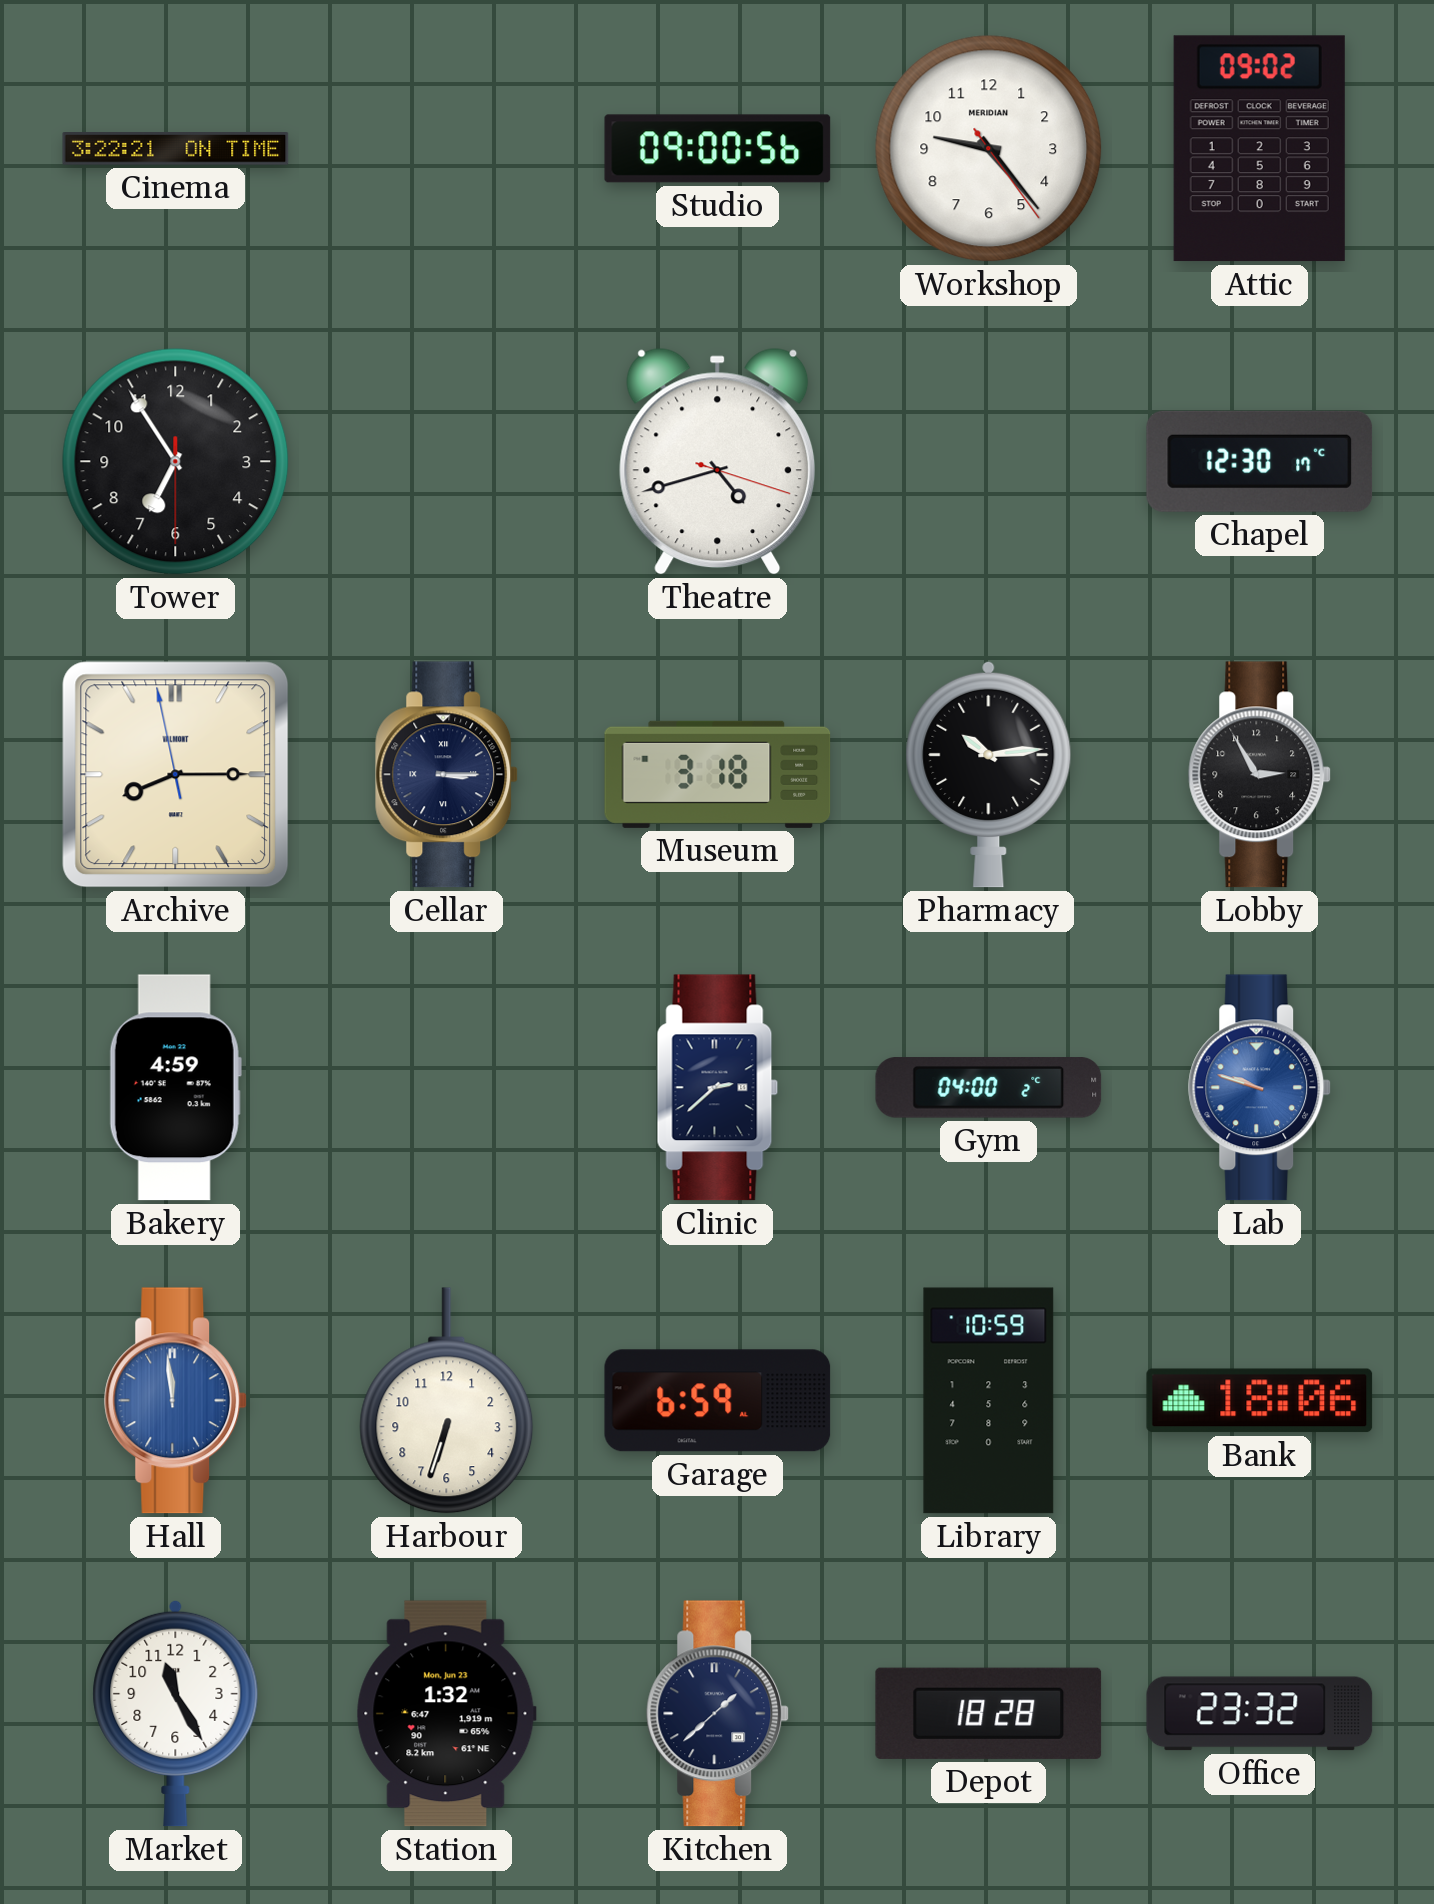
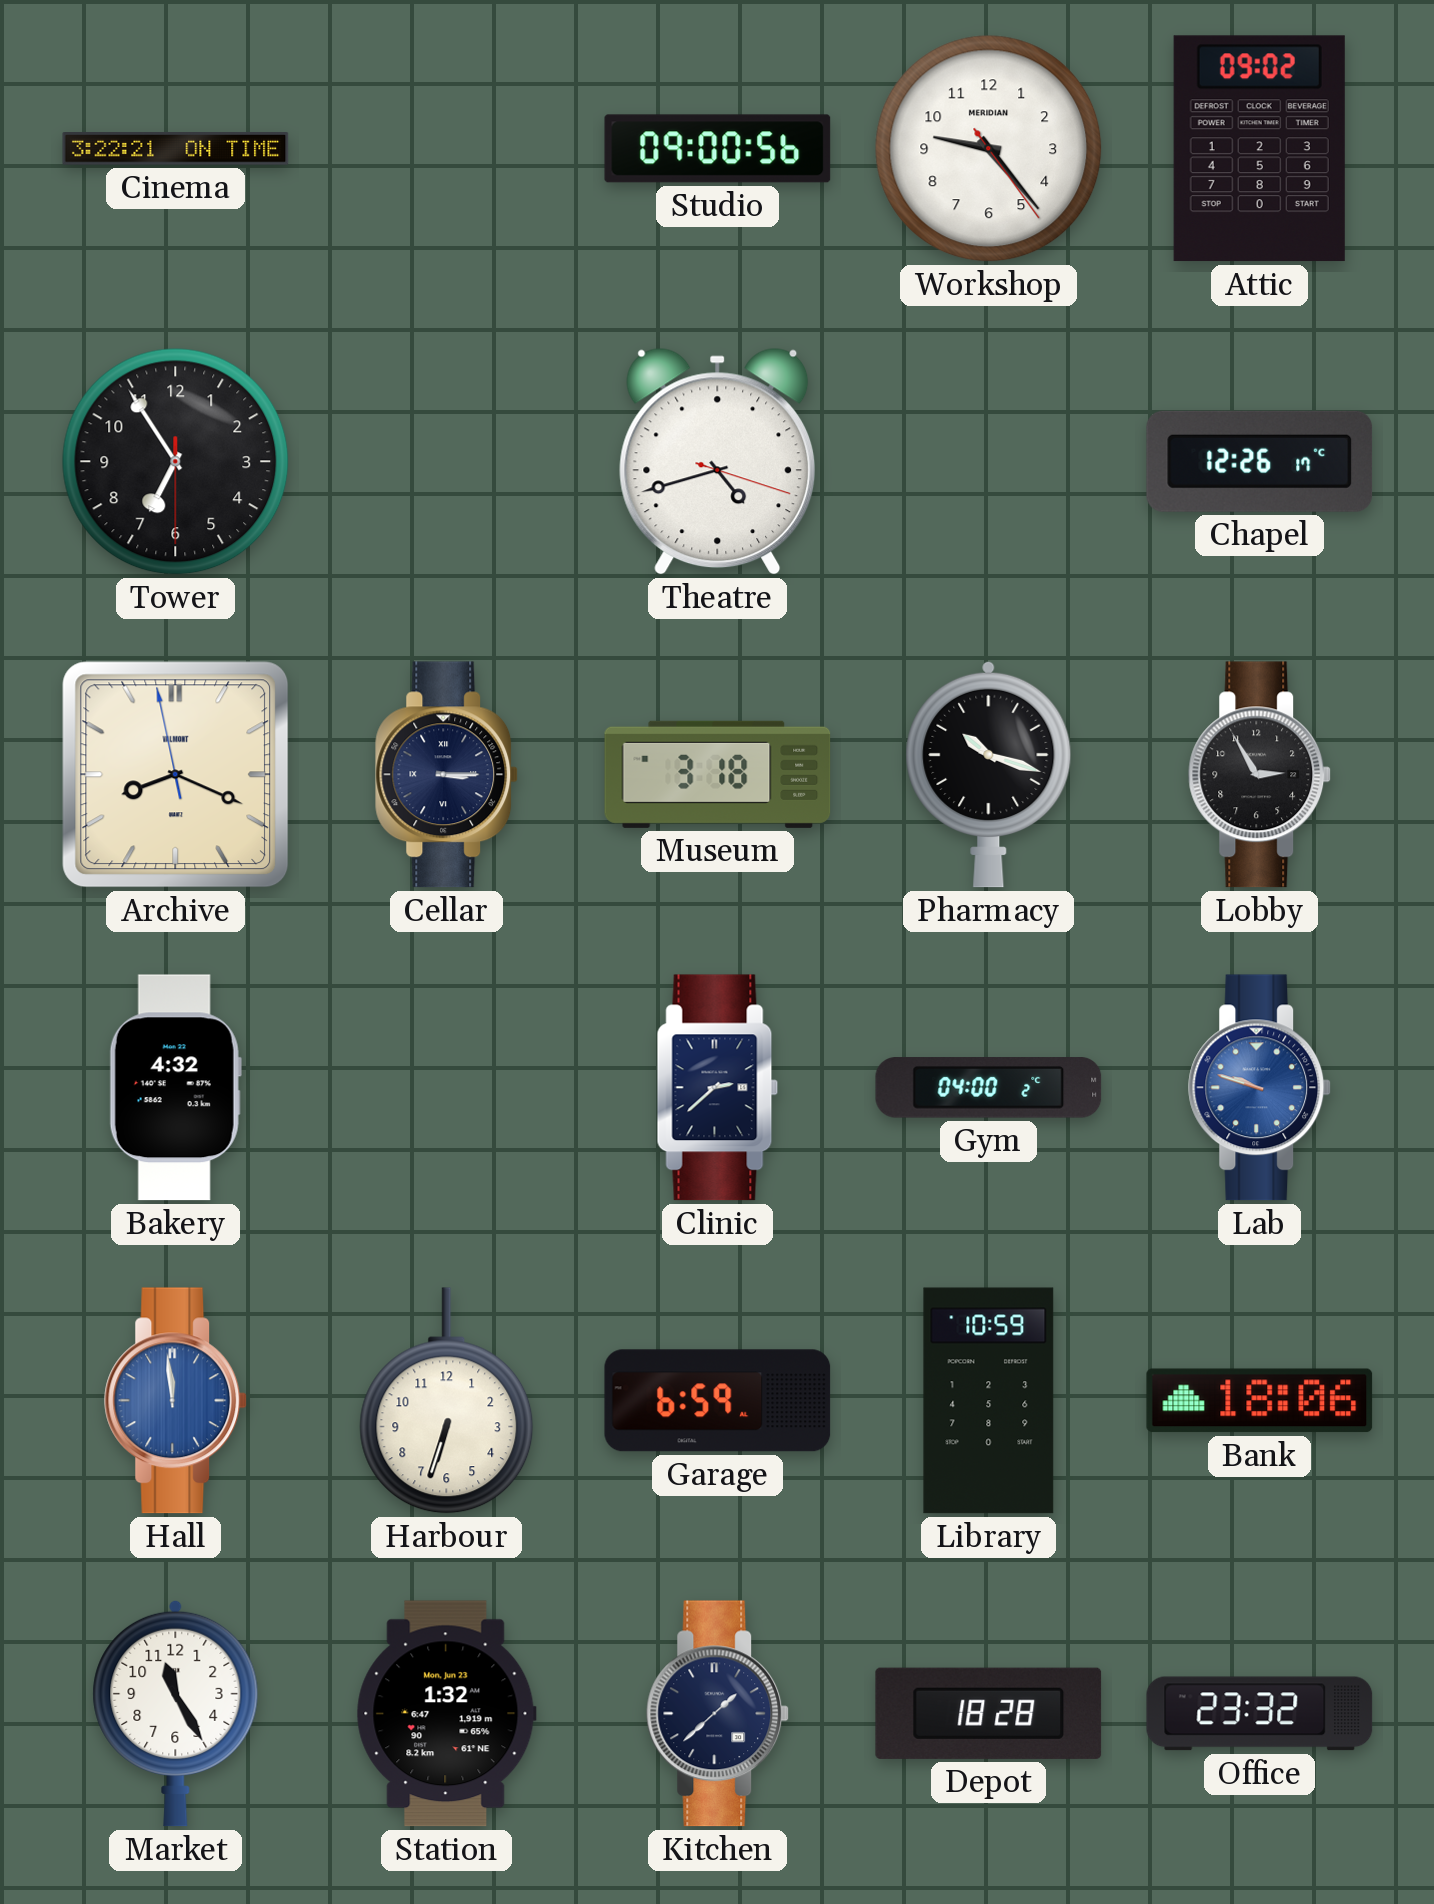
Chapel: 12:30 -> 12:26
Archive: 8:14 -> 8:18
Pharmacy: 10:14 -> 10:18
Bakery: 4:59 -> 4:32
